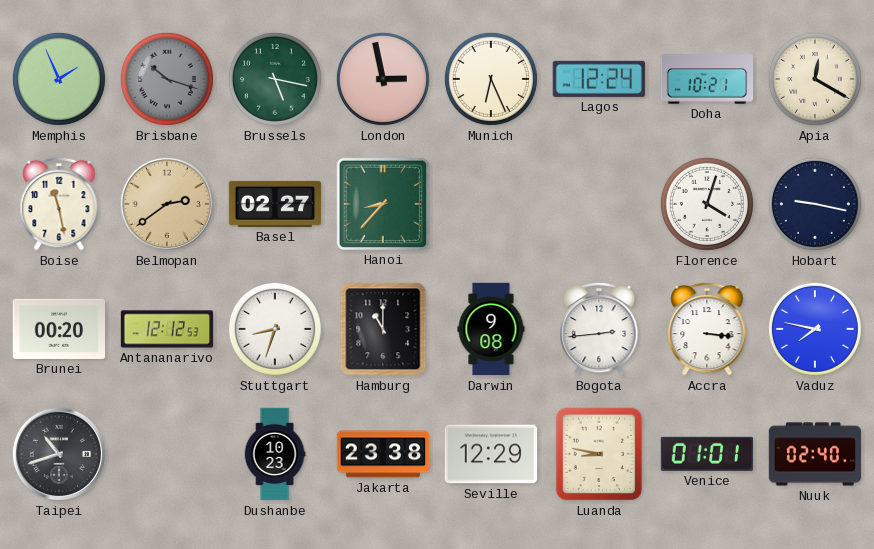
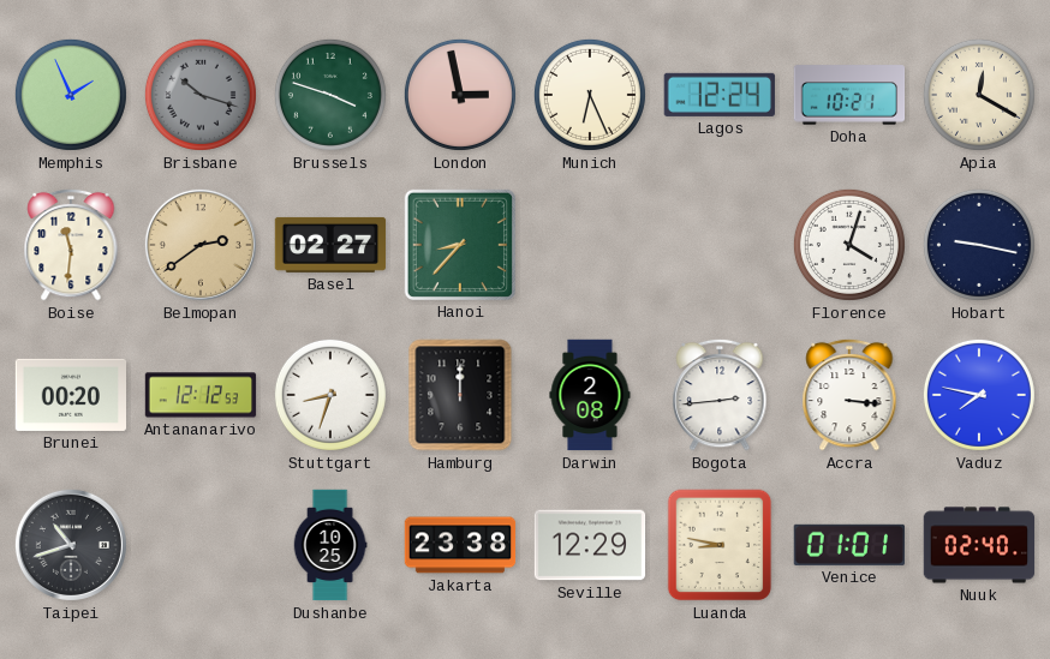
Brussels: 5:17 -> 3:48
Boise: 11:28 -> 11:31
Hamburg: 11:00 -> 12:00
Darwin: 9:08 -> 2:08
Dushanbe: 10:23 -> 10:25
